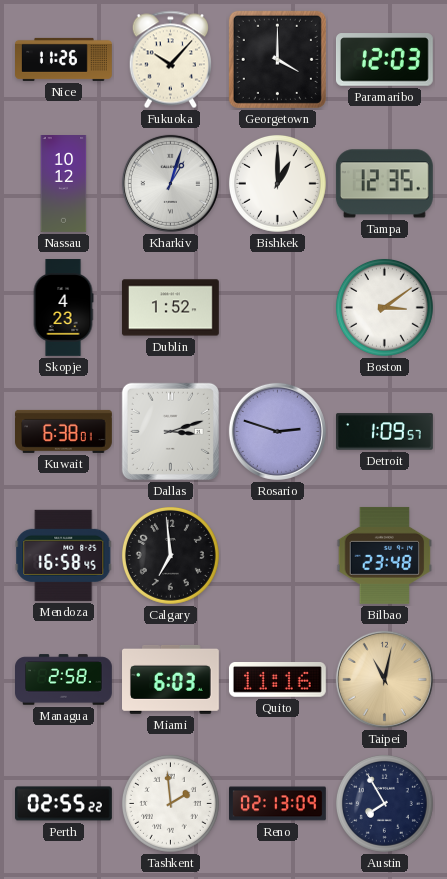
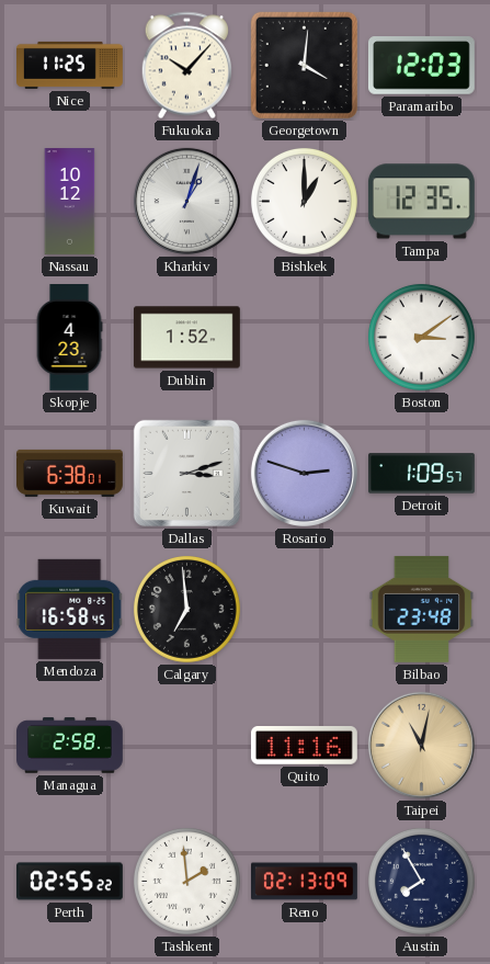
Nice: 11:26 -> 11:25
Georgetown: 4:00 -> 4:01
Miami: 6:03 -> none
